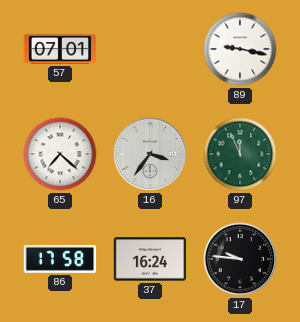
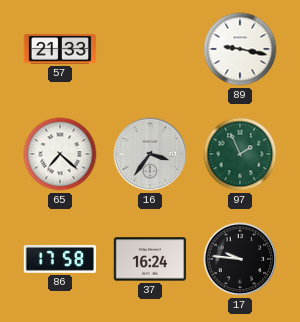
57: 07:01 -> 21:33
97: 11:56 -> 1:56
